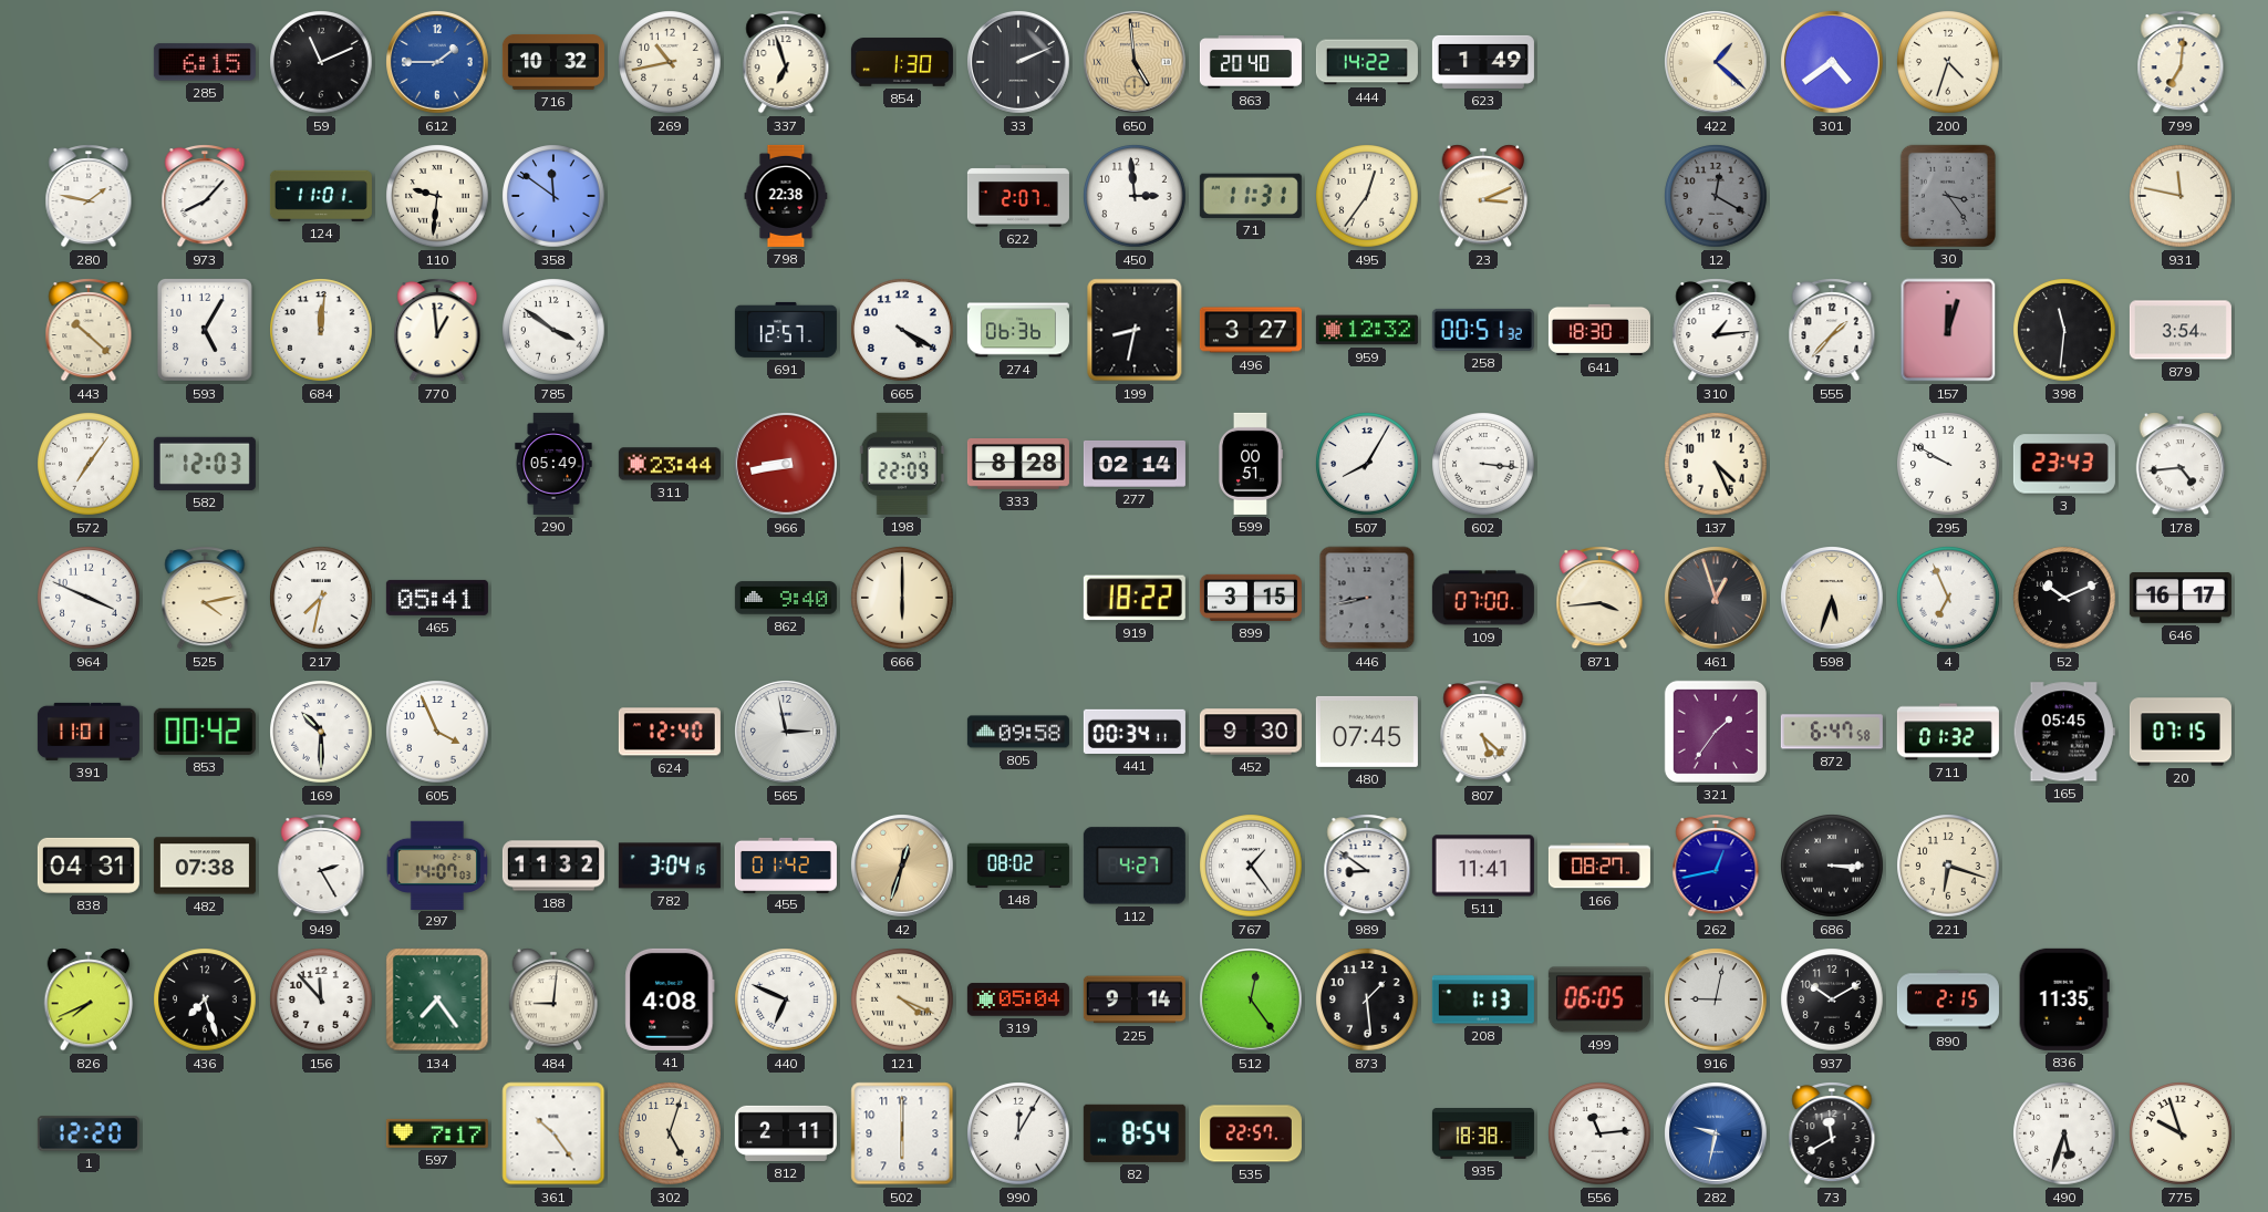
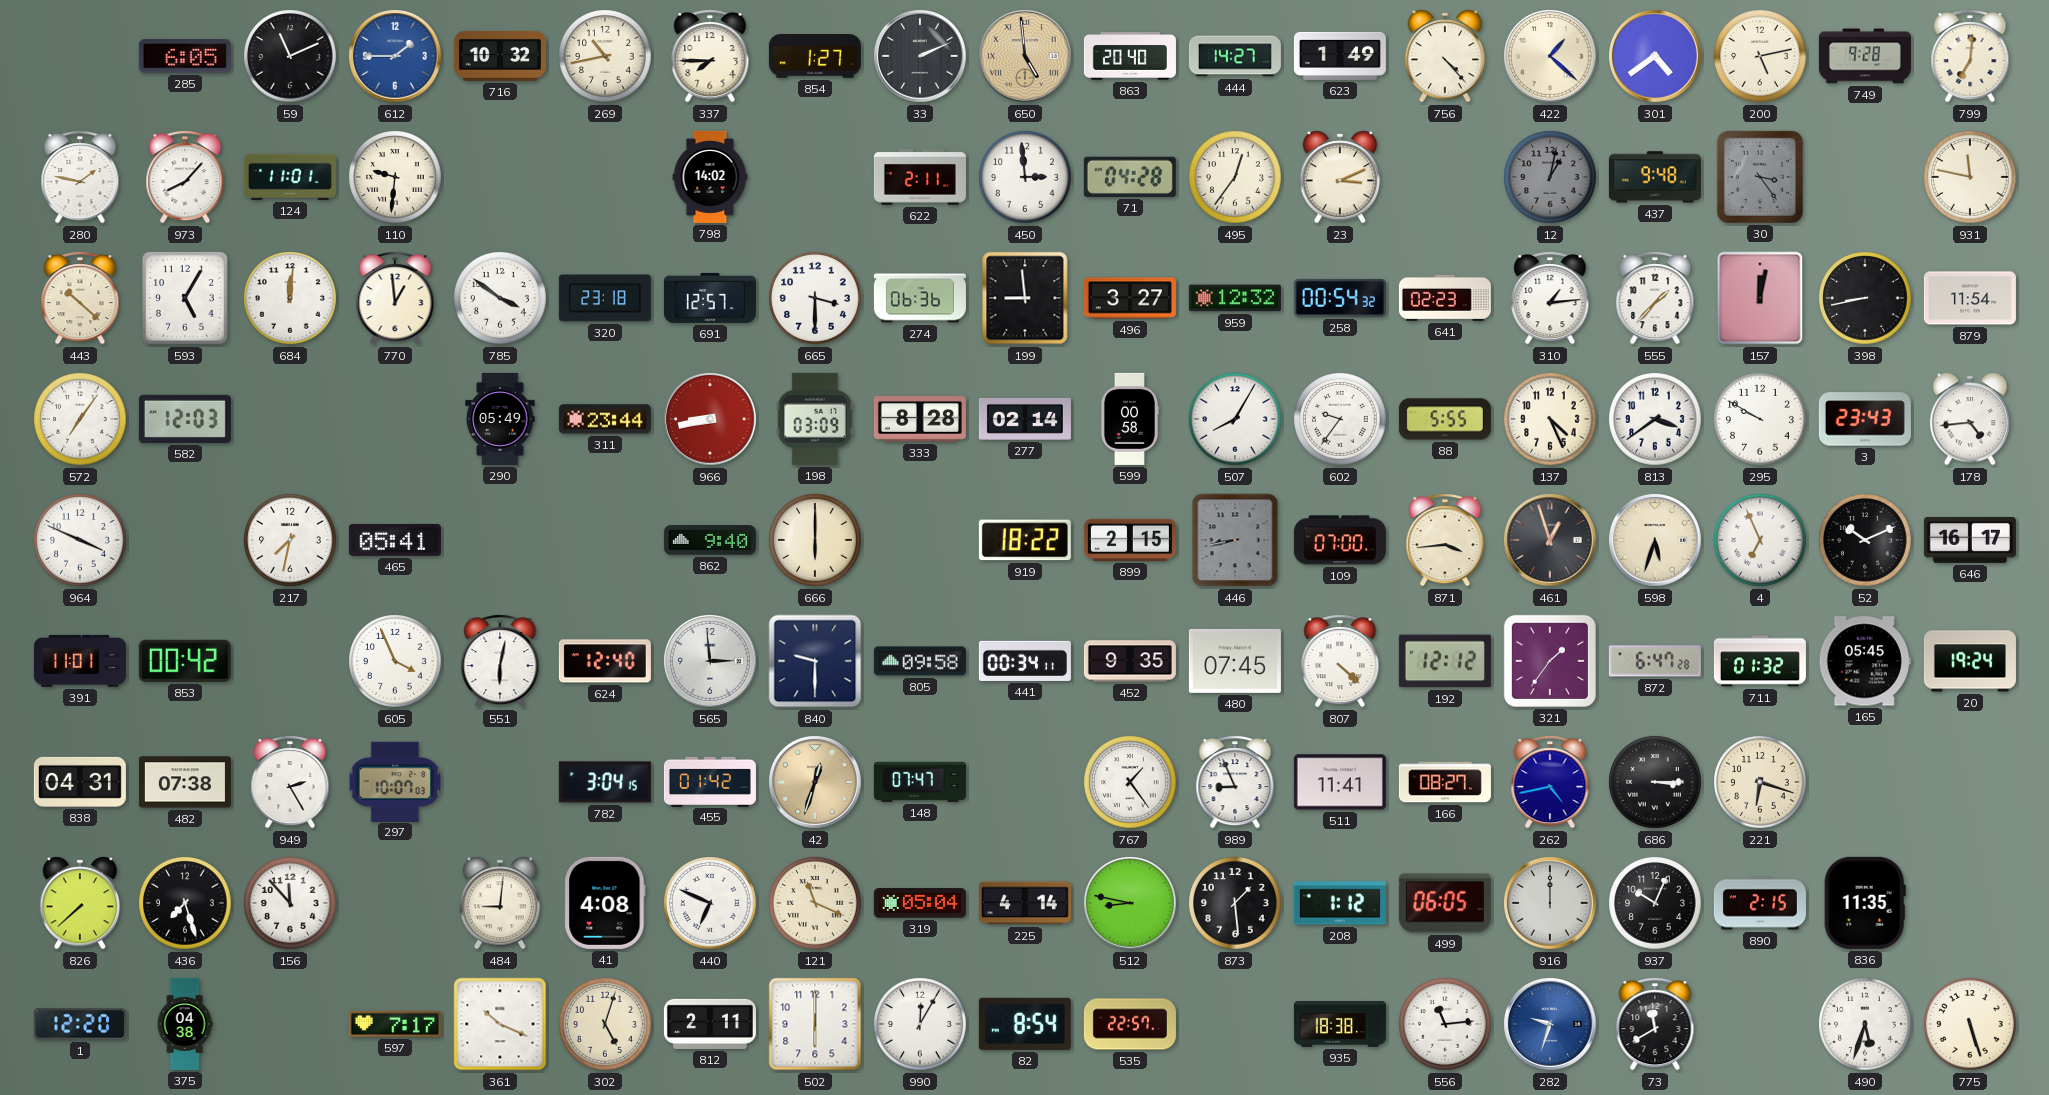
285: 6:15 -> 6:05
337: 6:57 -> 7:45
854: 1:30 -> 1:27
444: 14:22 -> 14:27
756: none -> 4:23
200: 4:33 -> 5:13
749: none -> 9:28
358: 11:51 -> none
798: 22:38 -> 14:02
622: 2:07 -> 2:11
71: 11:31 -> 04:28
12: 12:20 -> 1:02
437: none -> 9:48
320: none -> 23:18
665: 4:20 -> 3:30
199: 8:32 -> 8:59
258: 00:51 -> 00:54
641: 18:30 -> 02:23
157: 12:03 -> 12:02
398: 11:31 -> 8:43
879: 3:54 -> 11:54
198: 22:09 -> 03:09
599: 00:51 -> 00:58
602: 3:16 -> 9:36
88: none -> 5:55
813: none -> 3:39
525: 4:13 -> none
899: 3:15 -> 2:15
169: 10:30 -> none
551: none -> 6:02
565: 2:58 -> 2:59
840: none -> 9:30
452: 9:30 -> 9:35
807: 5:22 -> 4:22
192: none -> 12:12
872: 6:47:58 -> 6:47:28
20: 07:15 -> 19:24
297: 14:07 -> 10:07
188: 11:32 -> none
148: 08:02 -> 07:47
112: 4:27 -> none
989: 8:51 -> 8:56
262: 12:43 -> 4:43
826: 7:41 -> 7:38
134: 7:24 -> none
121: 4:19 -> 11:19
225: 9:14 -> 4:14
512: 12:24 -> 8:47
208: 1:13 -> 1:12
916: 9:02 -> 12:00
937: 10:10 -> 10:04
375: none -> 04:38
361: 10:24 -> 10:19
282: 9:32 -> 9:33
775: 9:57 -> 5:27
